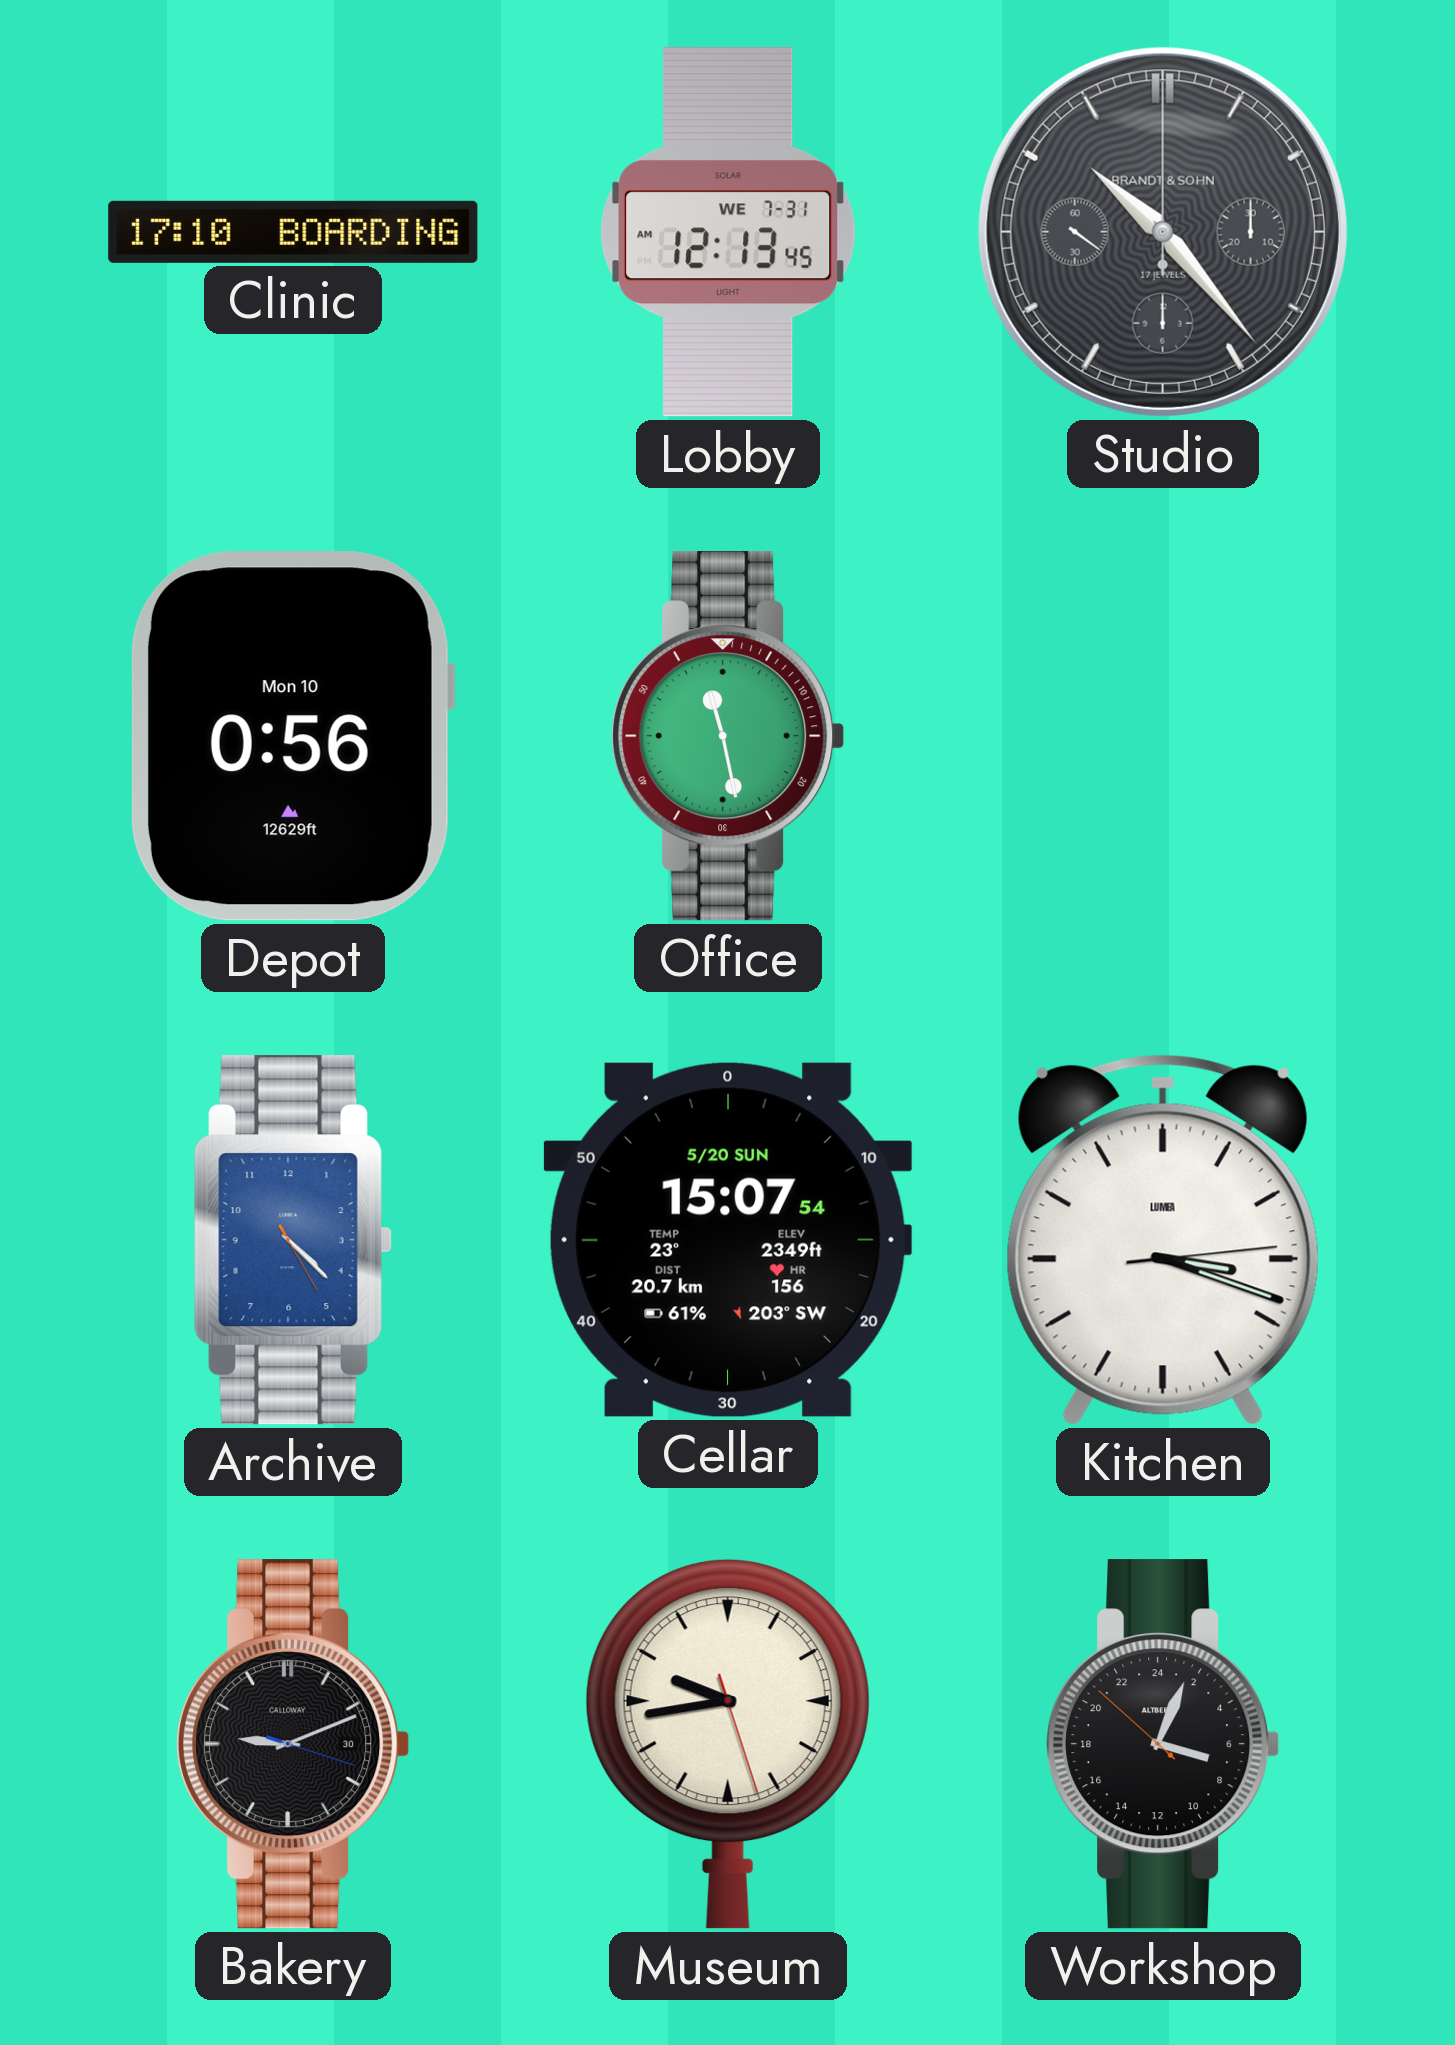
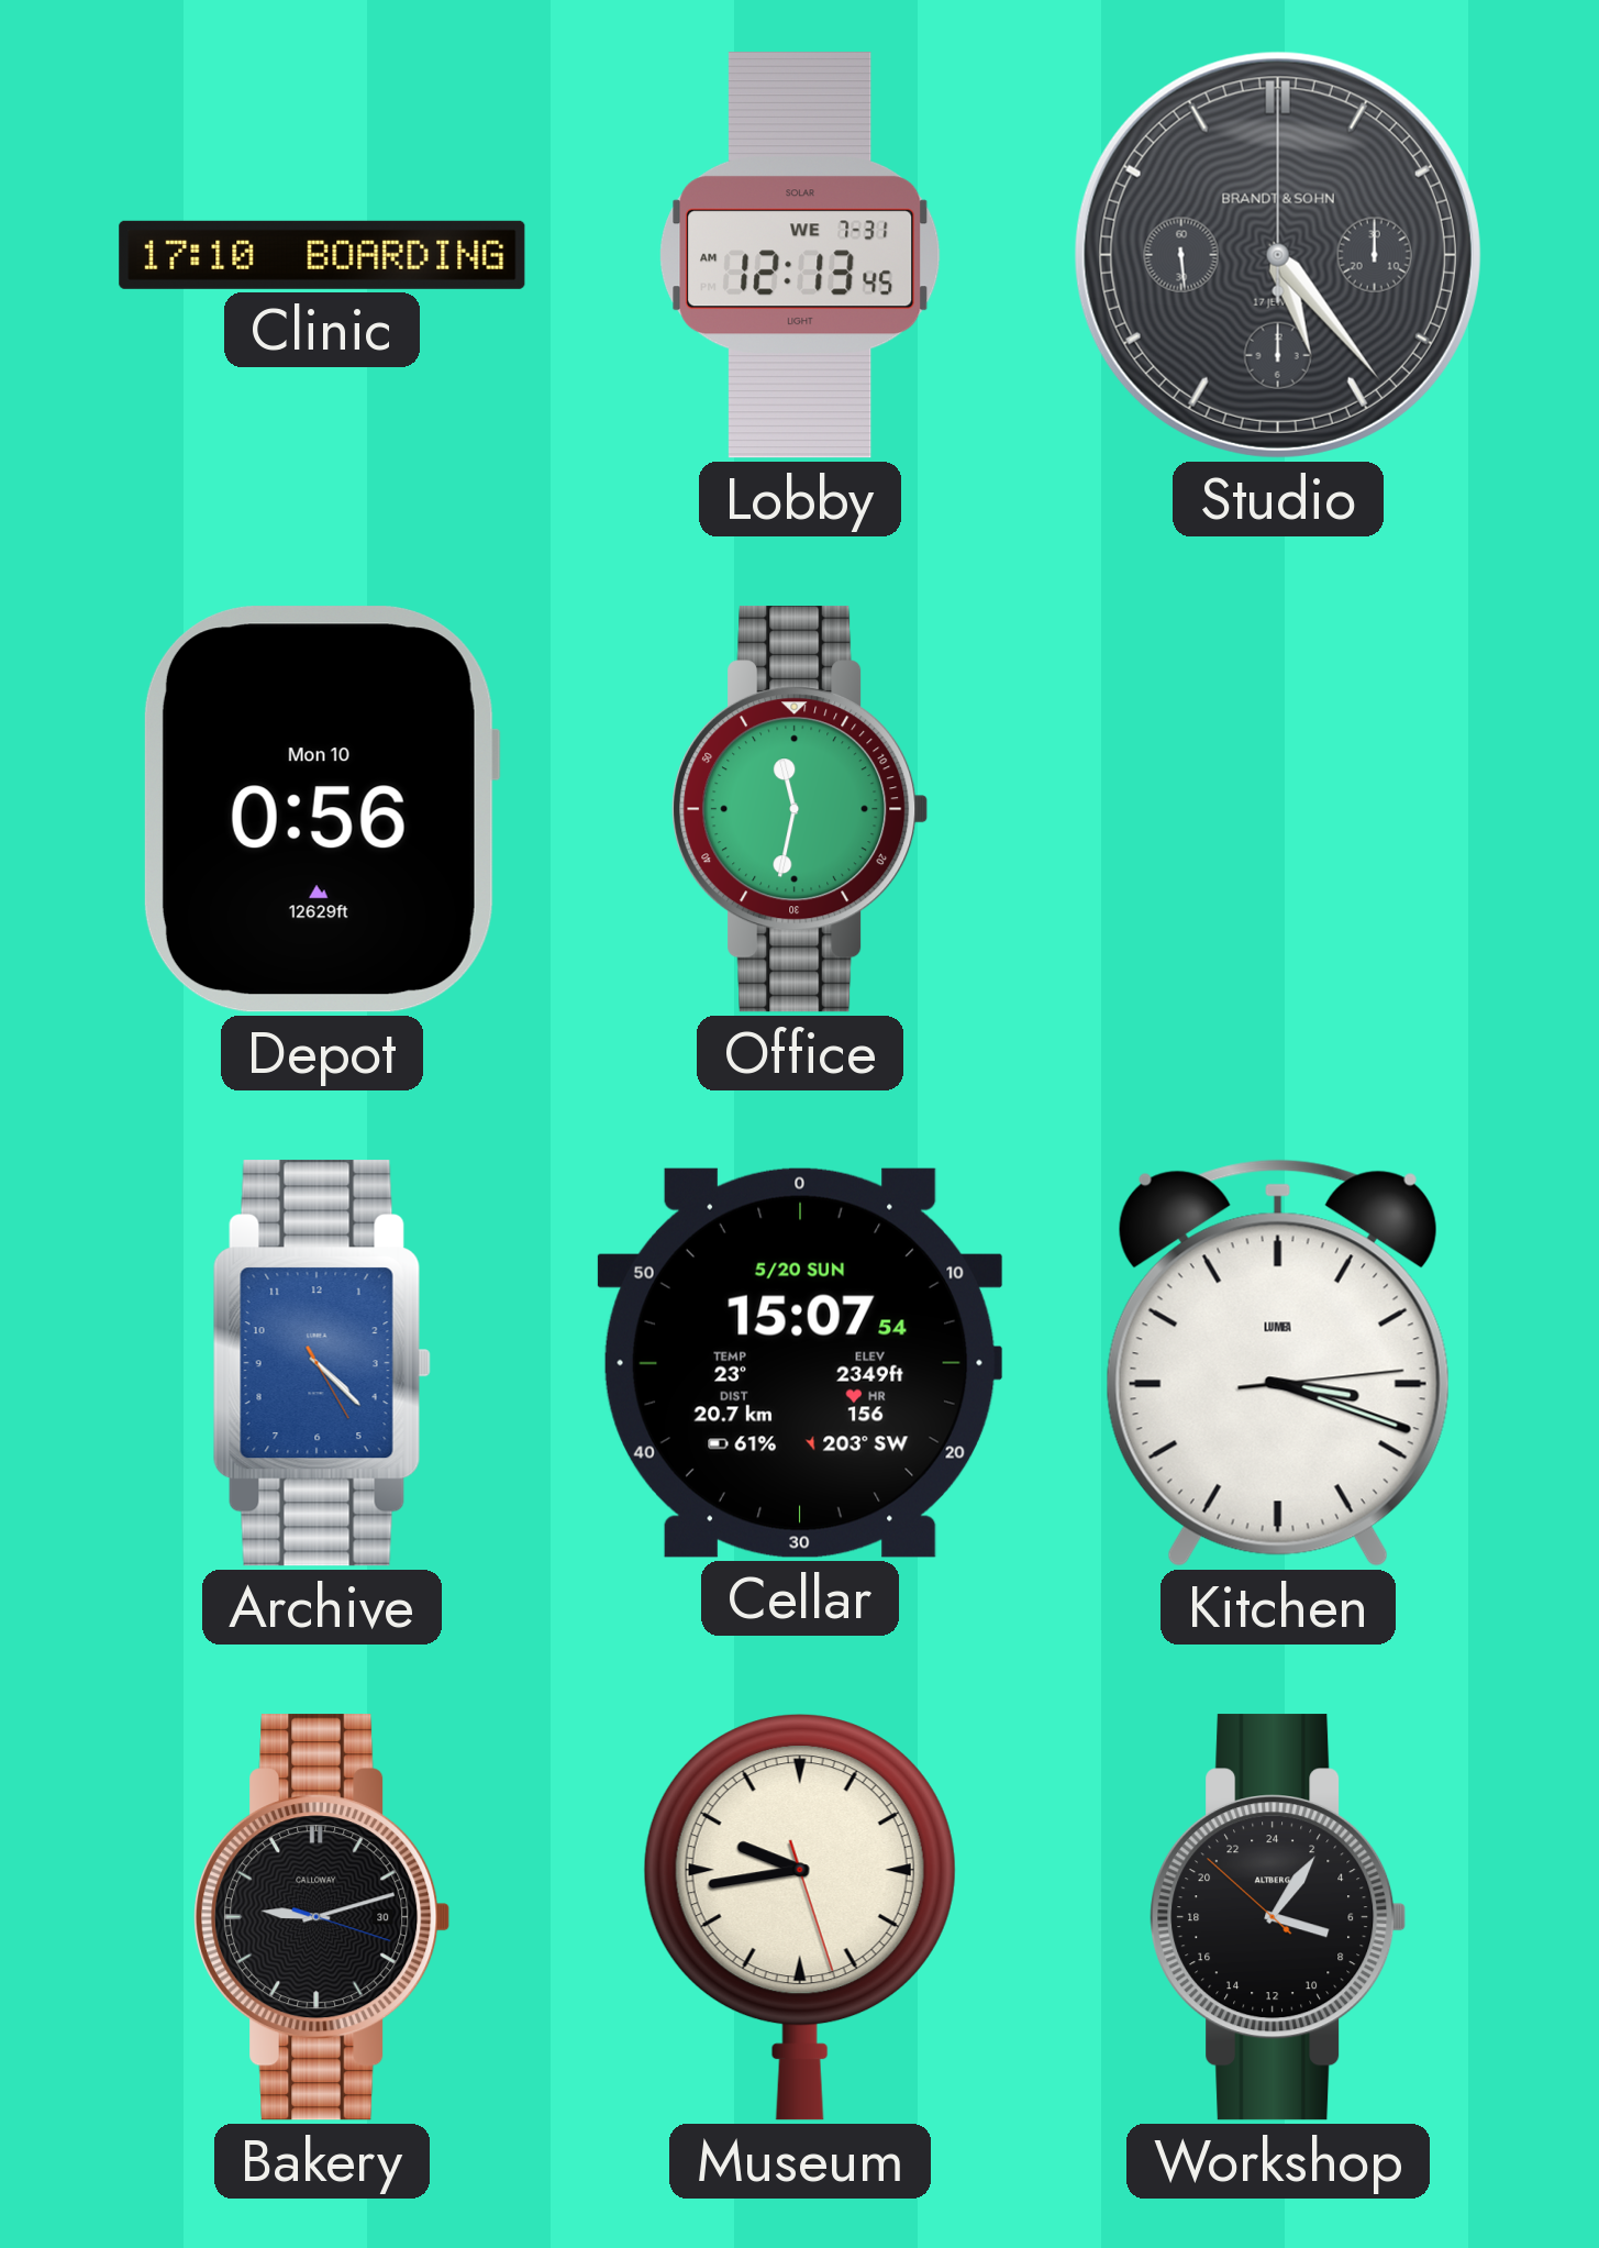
Studio: 10:23 -> 5:23
Office: 11:28 -> 11:32
Bakery: 9:11 -> 9:12
Workshop: 7:03 -> 7:05
